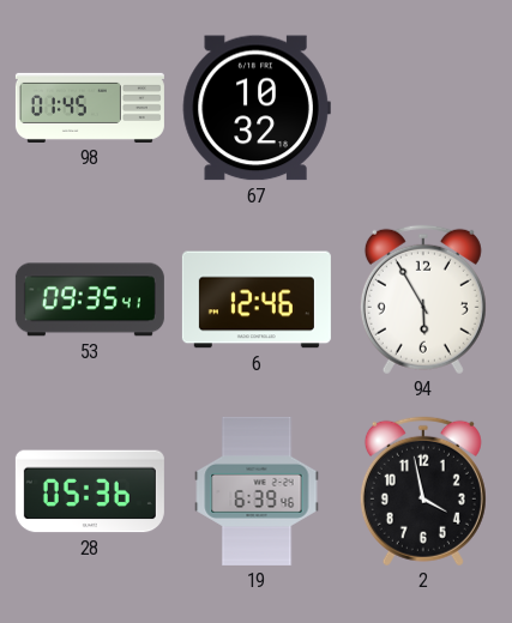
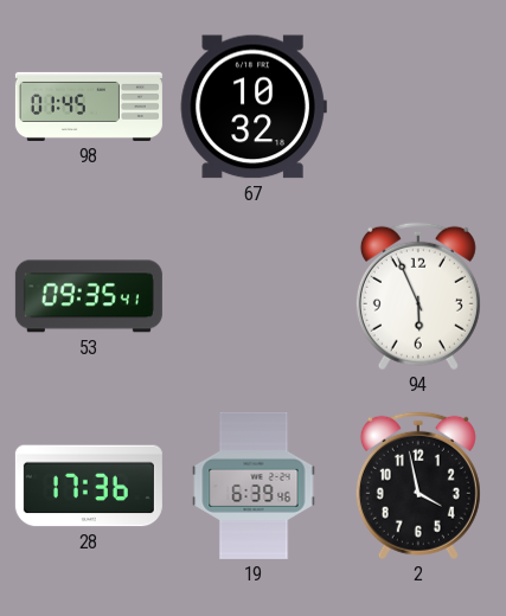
6: 12:46 -> none
94: 5:55 -> 5:56
28: 05:36 -> 17:36
